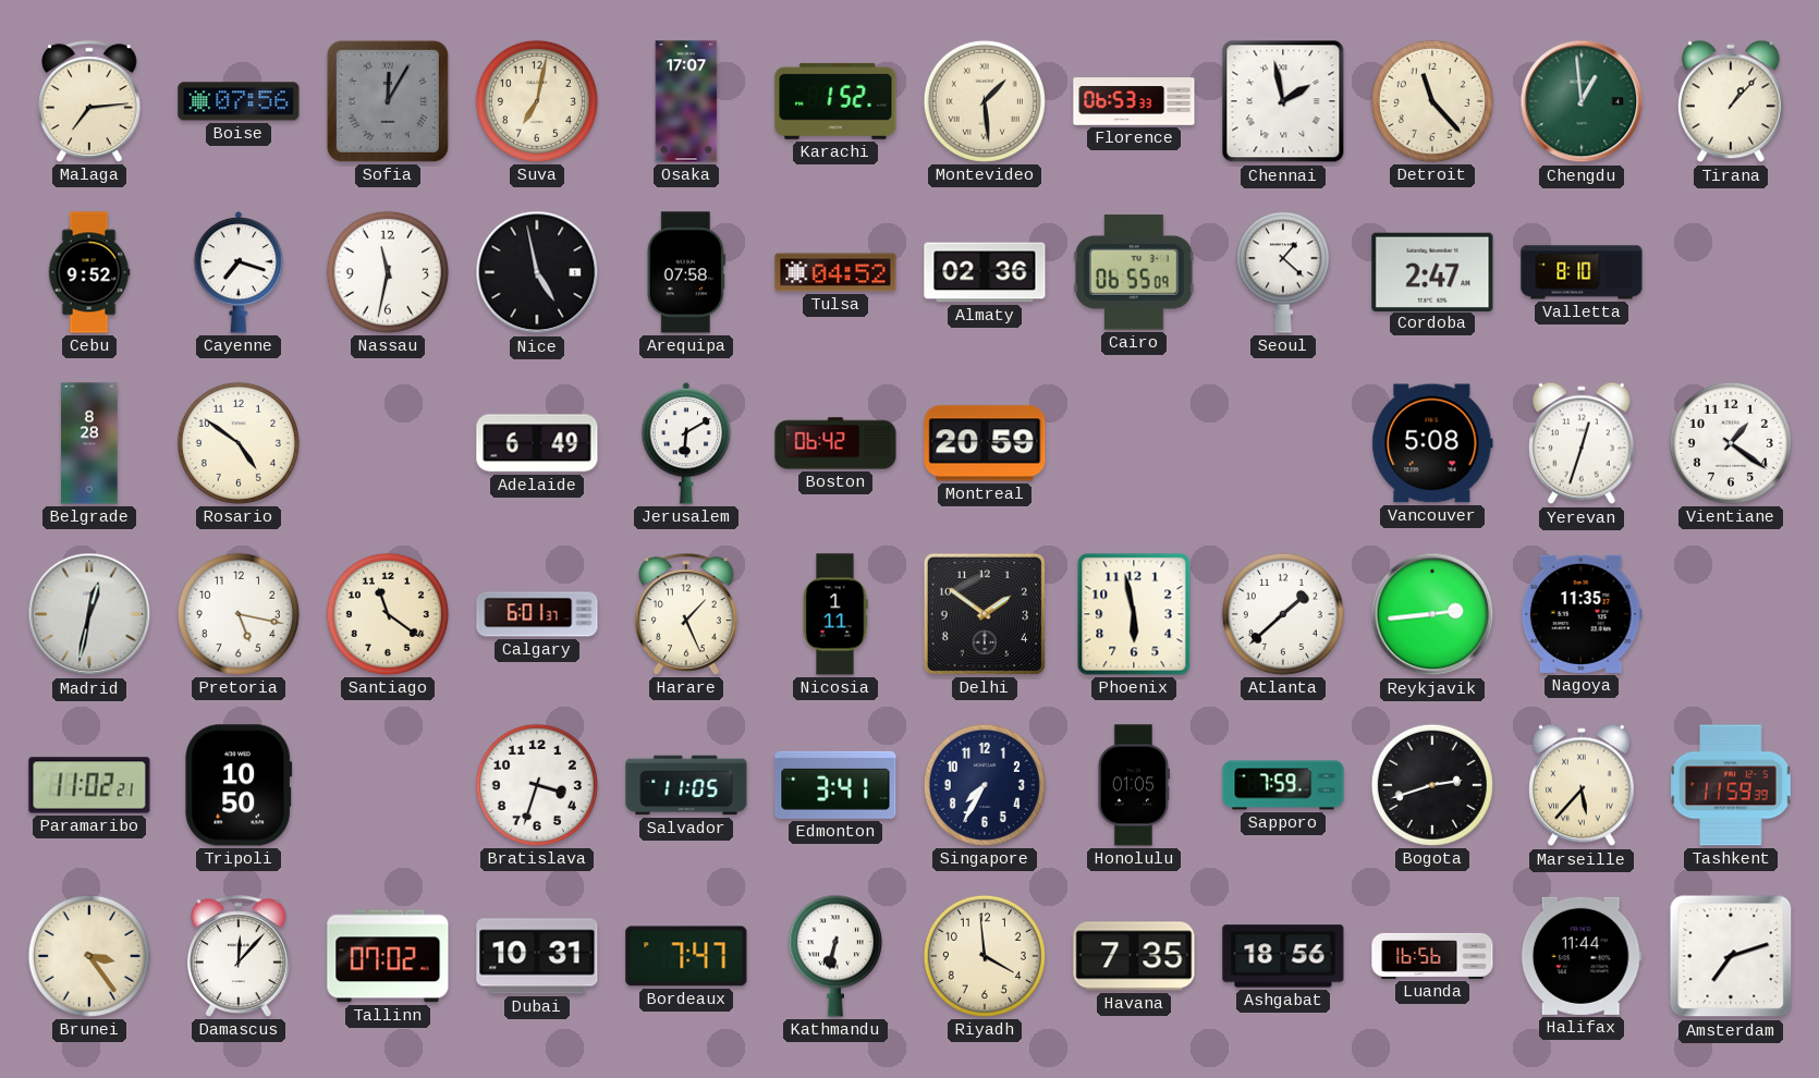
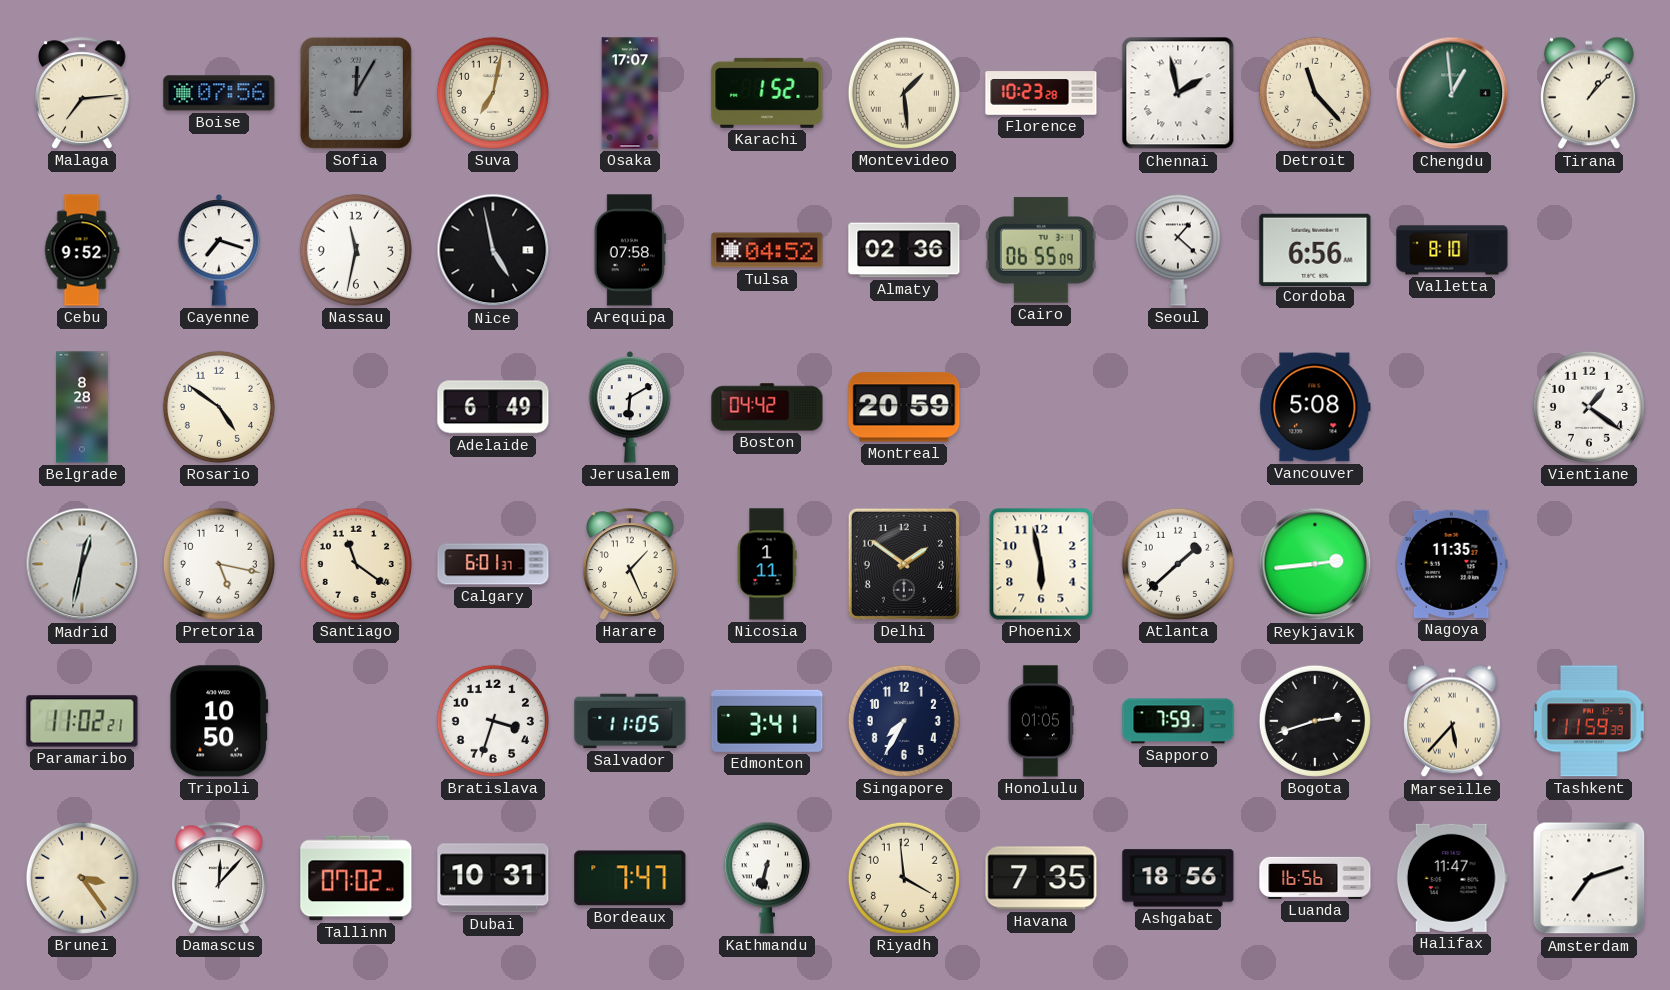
Florence: 06:53 -> 10:23
Cordoba: 2:47 -> 6:56
Boston: 06:42 -> 04:42
Yerevan: 12:33 -> none
Halifax: 11:44 -> 11:47
